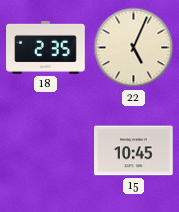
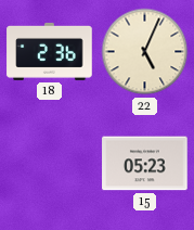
18: 2:35 -> 2:36
15: 10:45 -> 05:23
